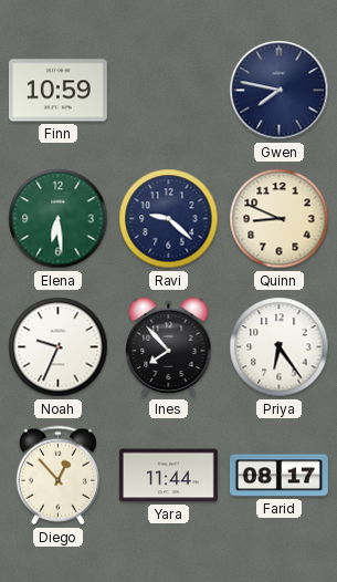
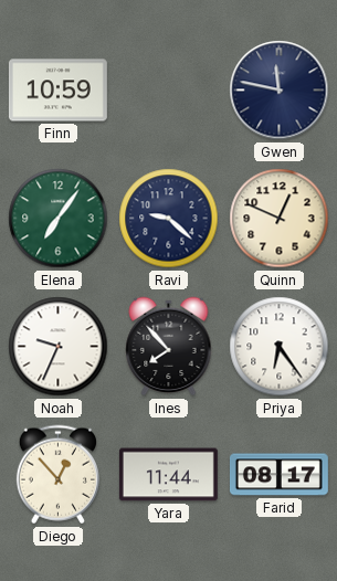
Gwen: 7:47 -> 11:47
Elena: 6:29 -> 7:06
Quinn: 8:49 -> 12:49
